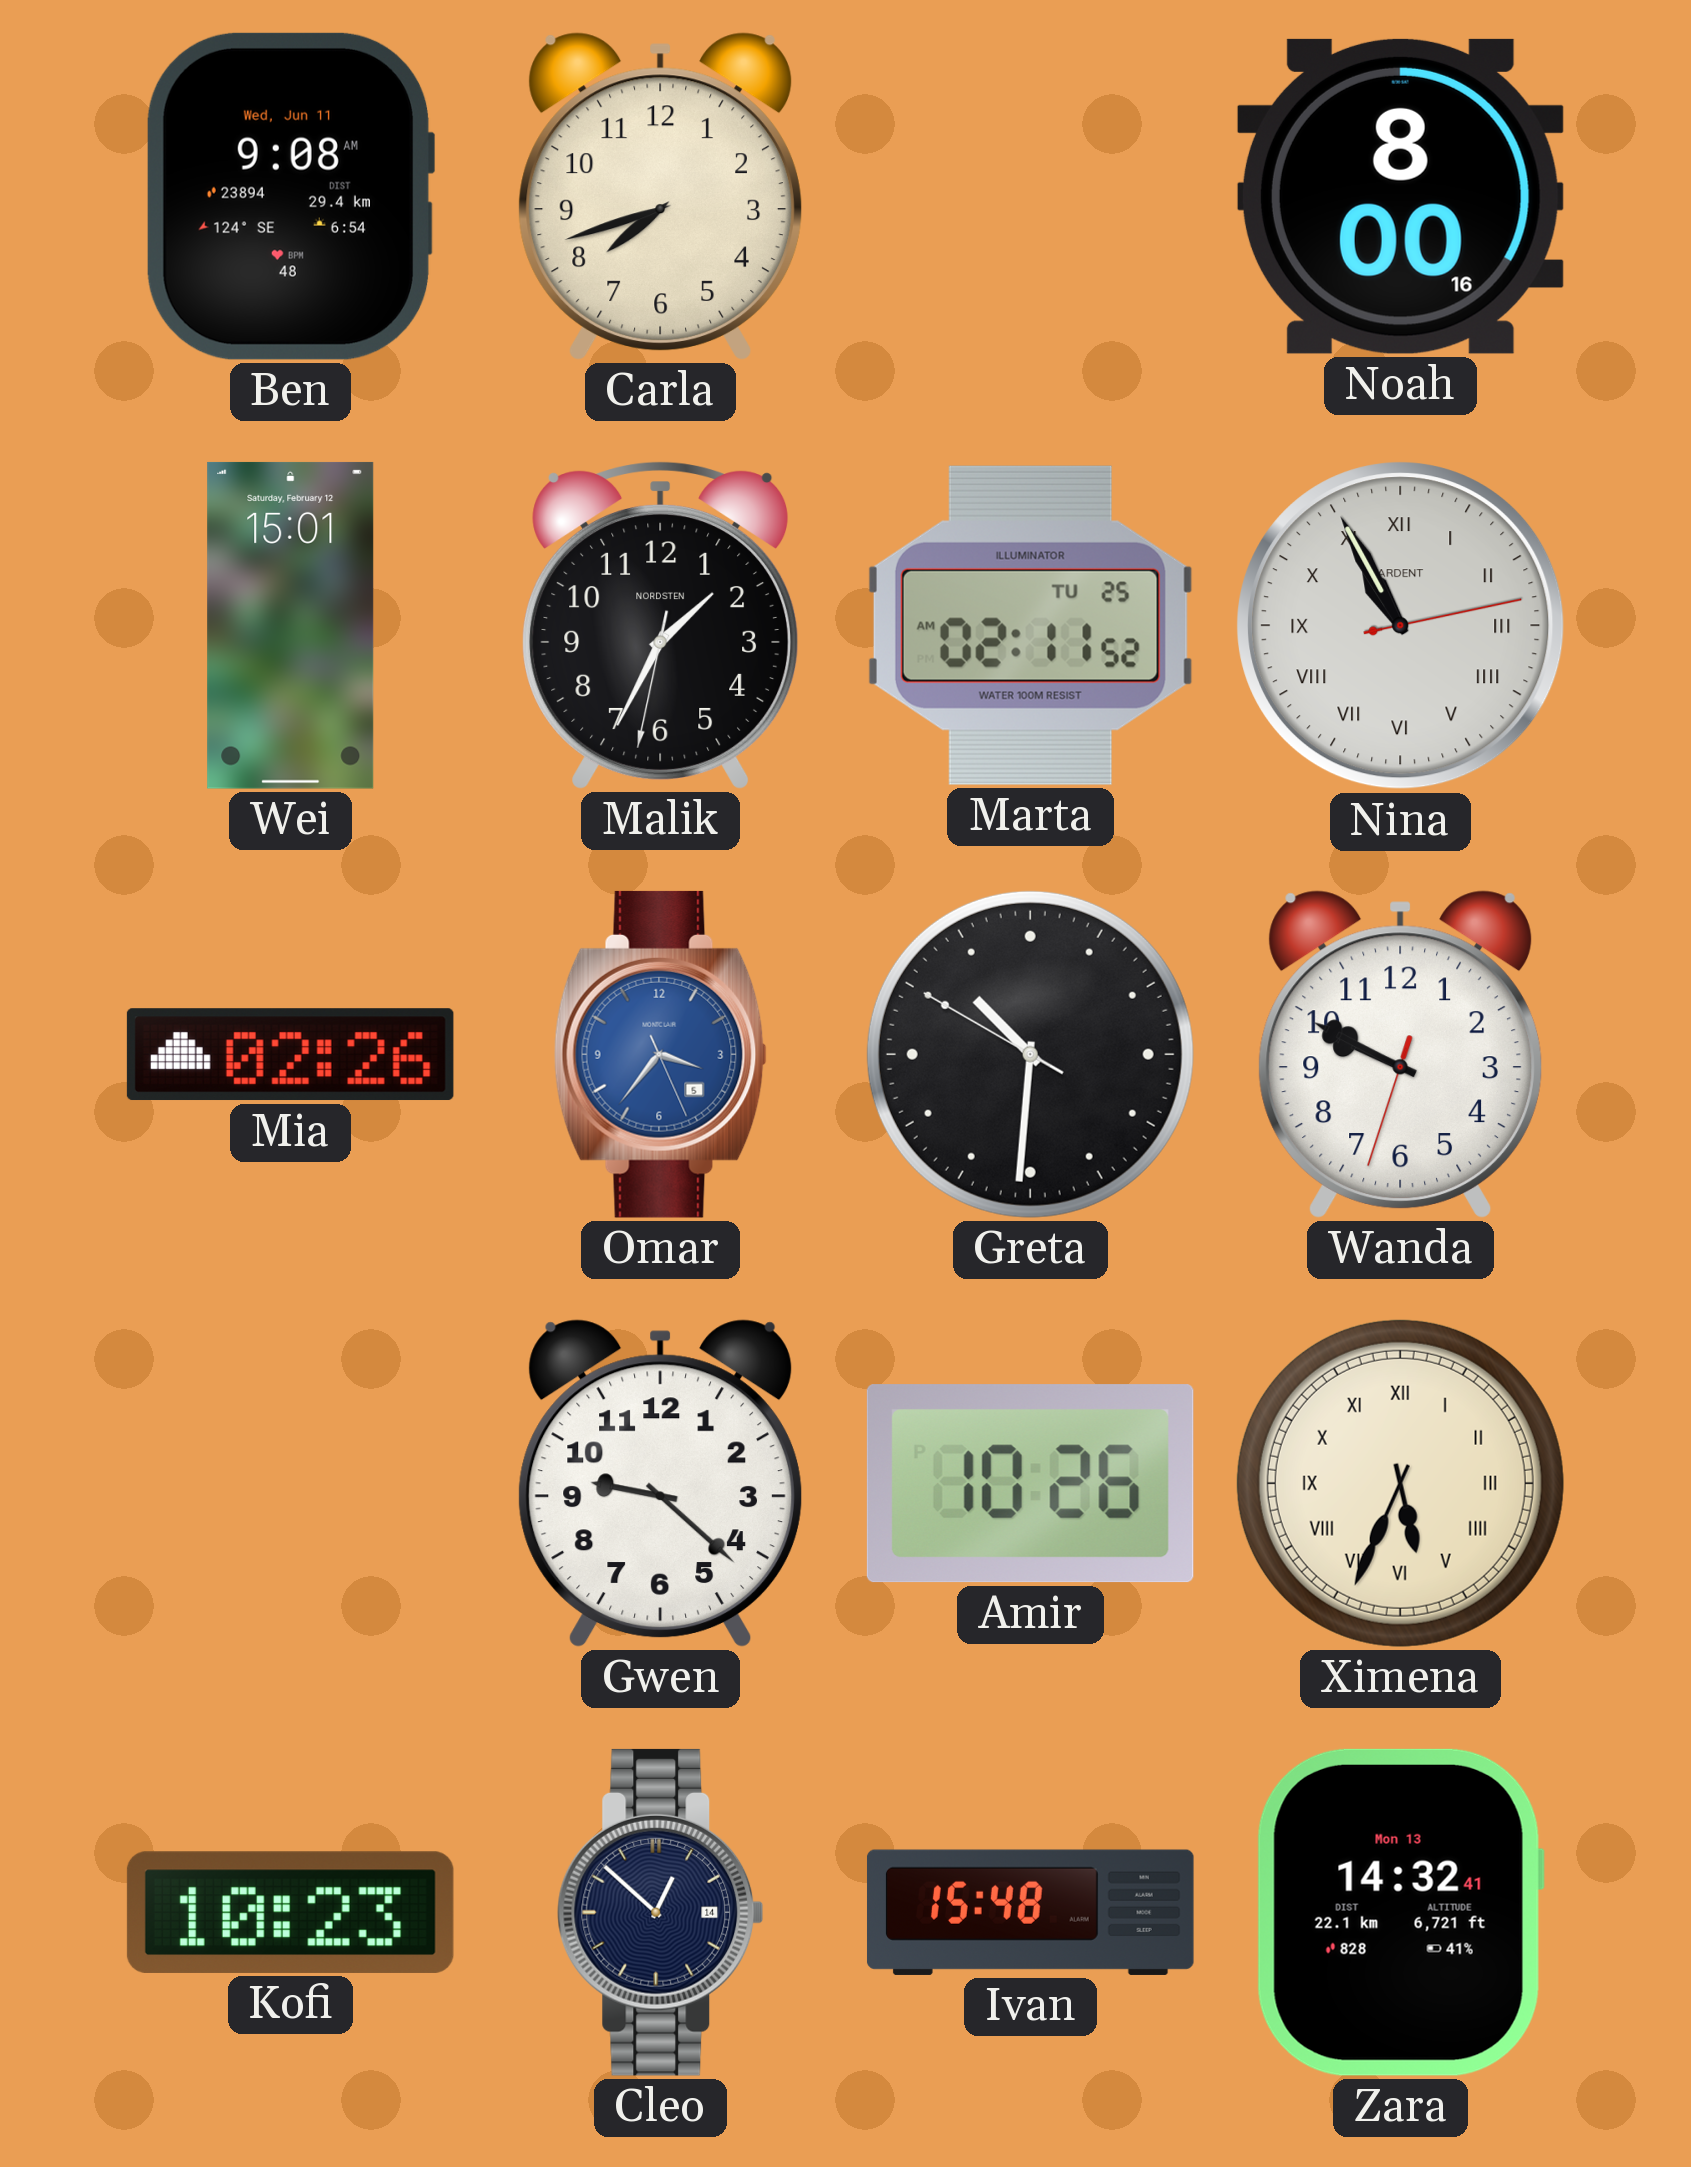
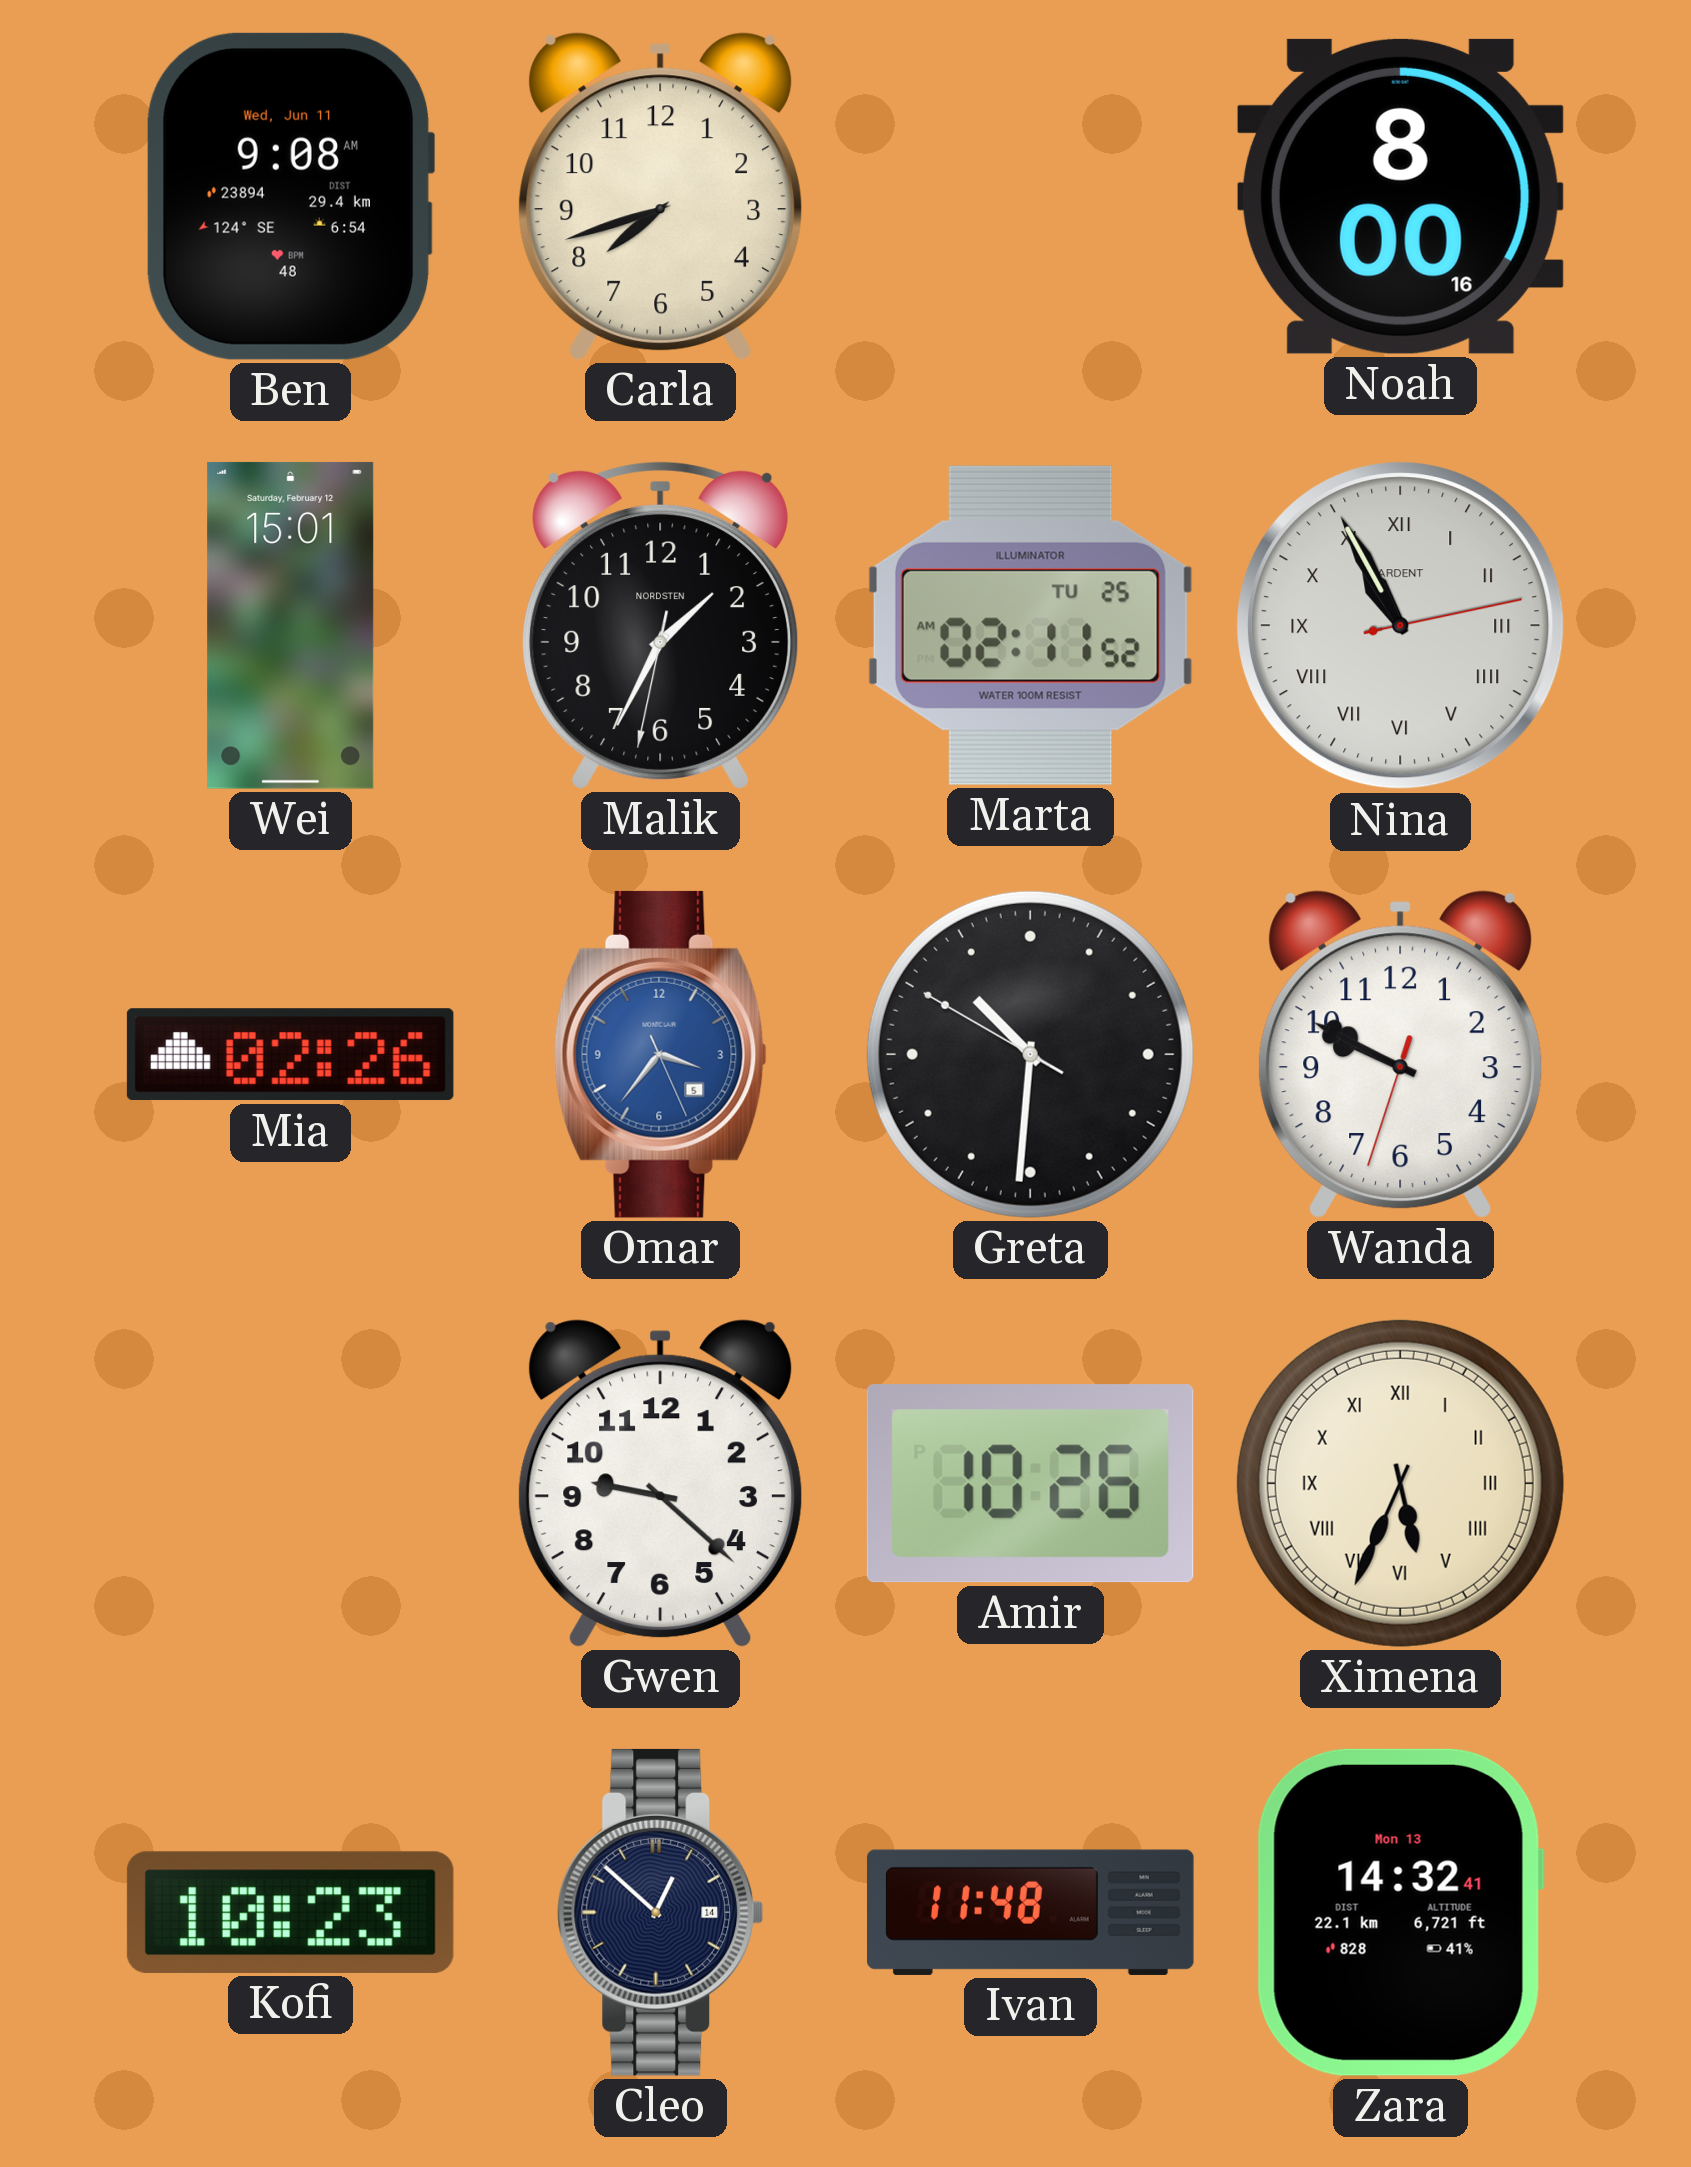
Ivan: 15:48 -> 11:48
